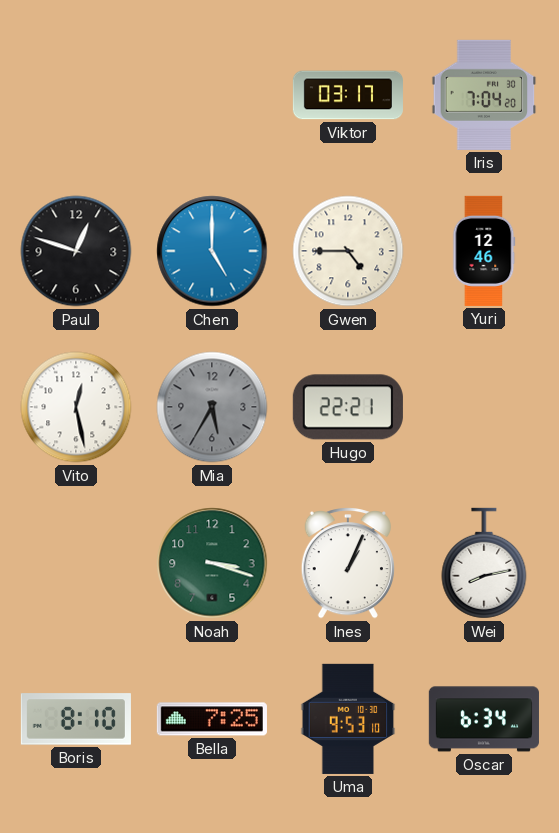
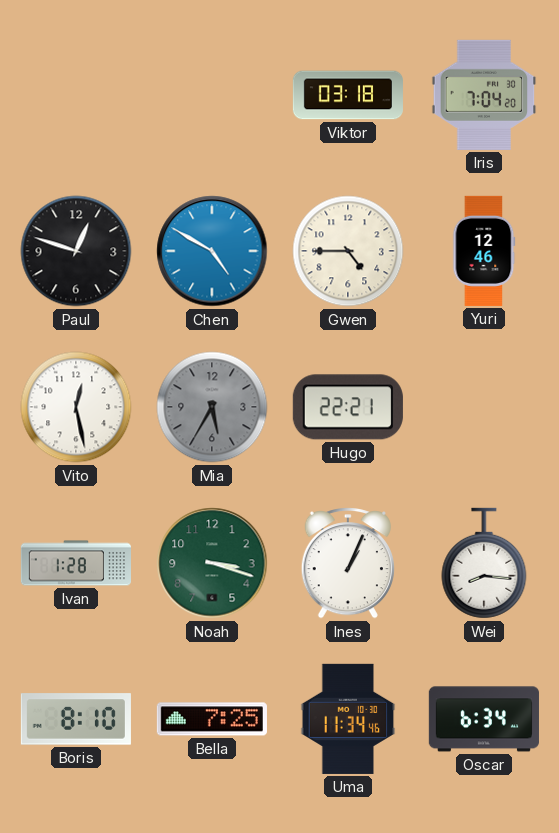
Viktor: 03:17 -> 03:18
Chen: 5:00 -> 4:50
Ivan: none -> 1:28
Wei: 8:13 -> 8:16
Uma: 9:53 -> 11:34
